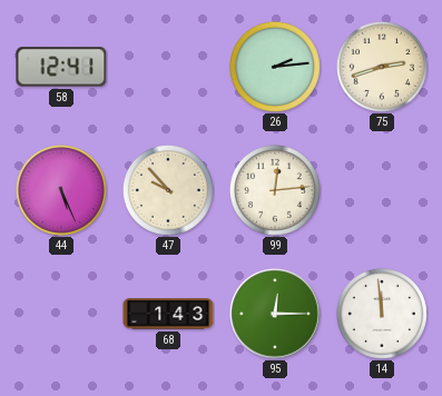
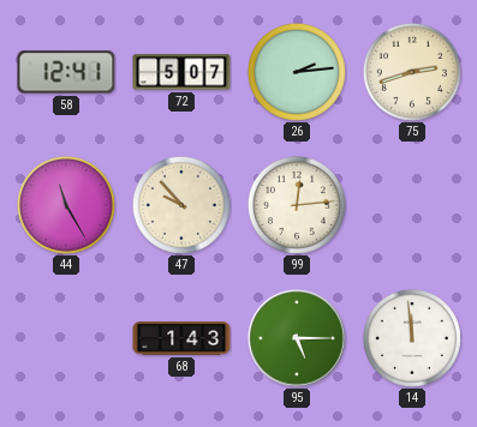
72: none -> 5:07
44: 5:26 -> 11:25
95: 12:15 -> 5:15
